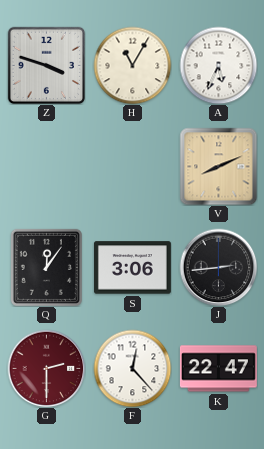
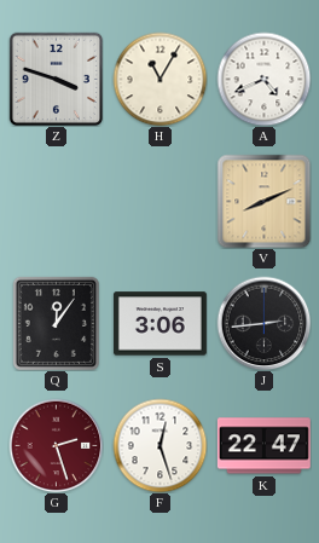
A: 5:34 -> 4:41
G: 2:30 -> 2:27
F: 12:23 -> 12:27
